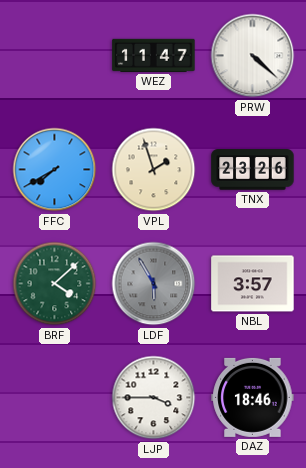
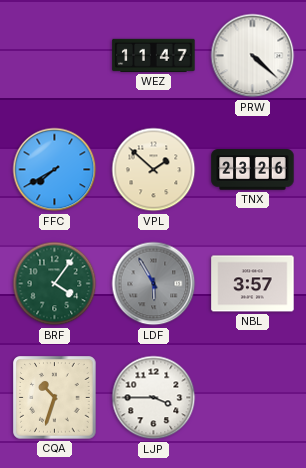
VPL: 1:57 -> 1:52
BRF: 4:08 -> 4:06
CQA: none -> 10:33
DAZ: 18:46 -> none
